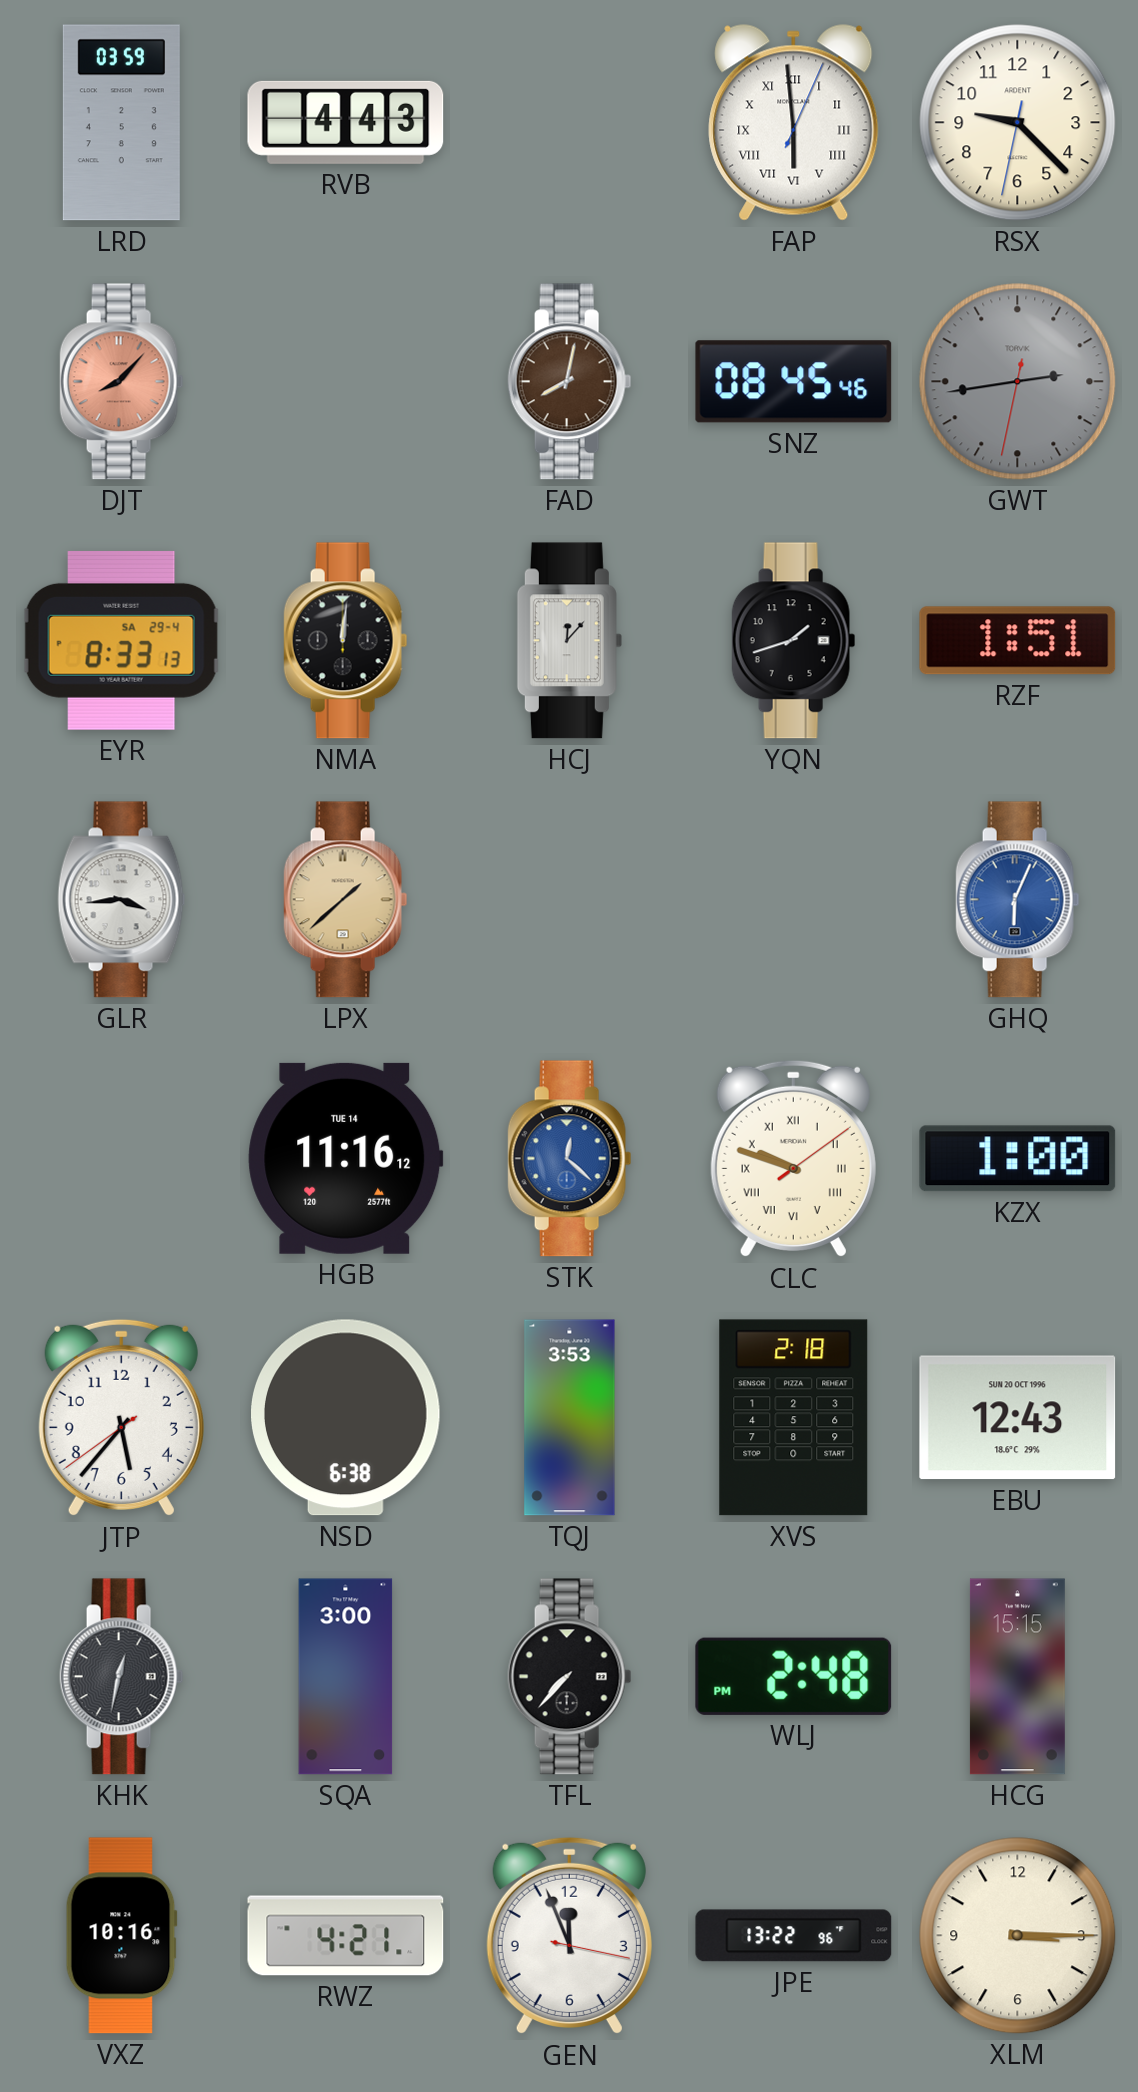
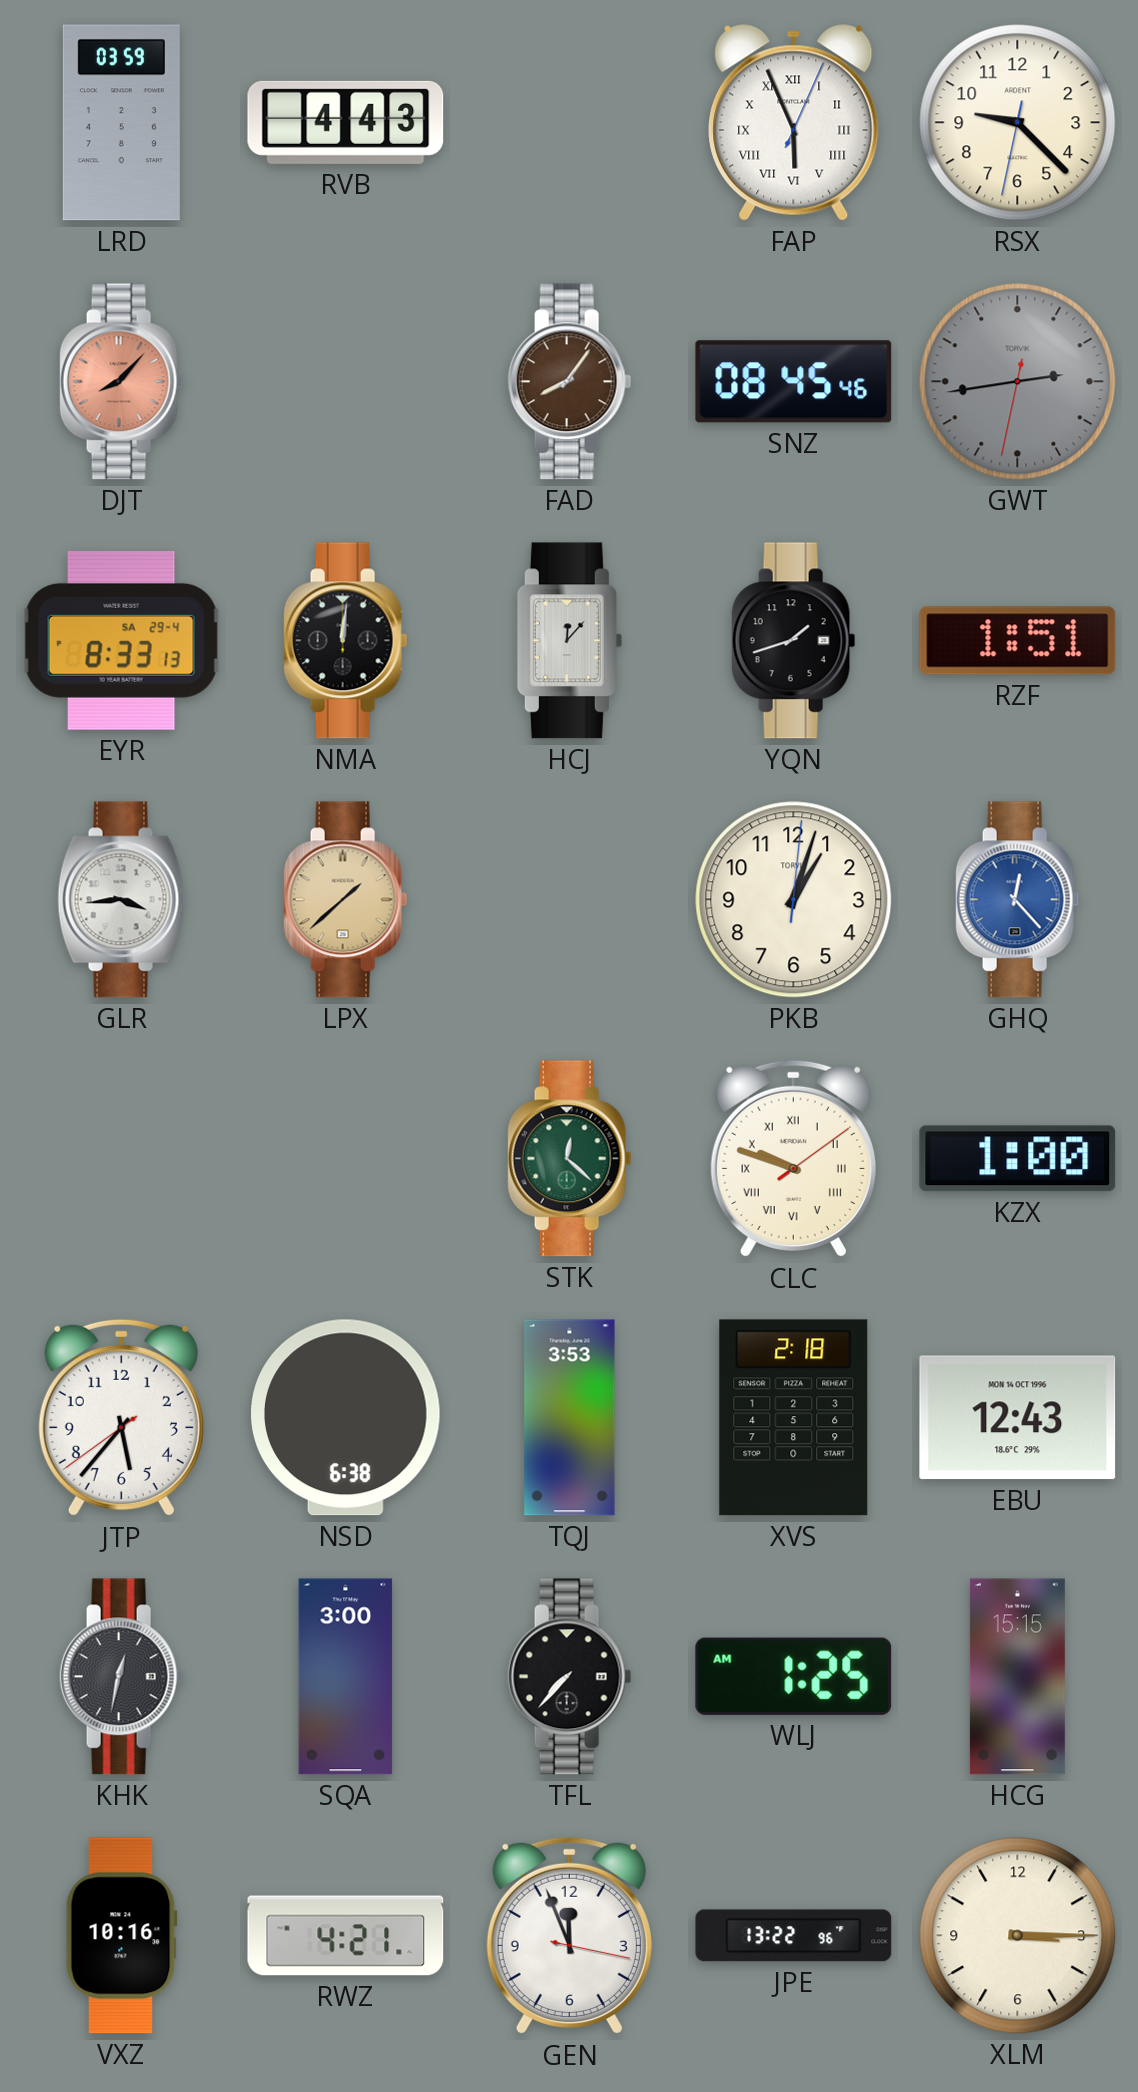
FAP: 5:59 -> 5:56
FAD: 8:02 -> 8:06
PKB: none -> 1:03
GHQ: 6:04 -> 12:23
HGB: 11:16 -> none
STK dial: blue -> green
EBU date: SUN 20 OCT 1996 -> MON 14 OCT 1996
WLJ: 2:48 -> 1:25
